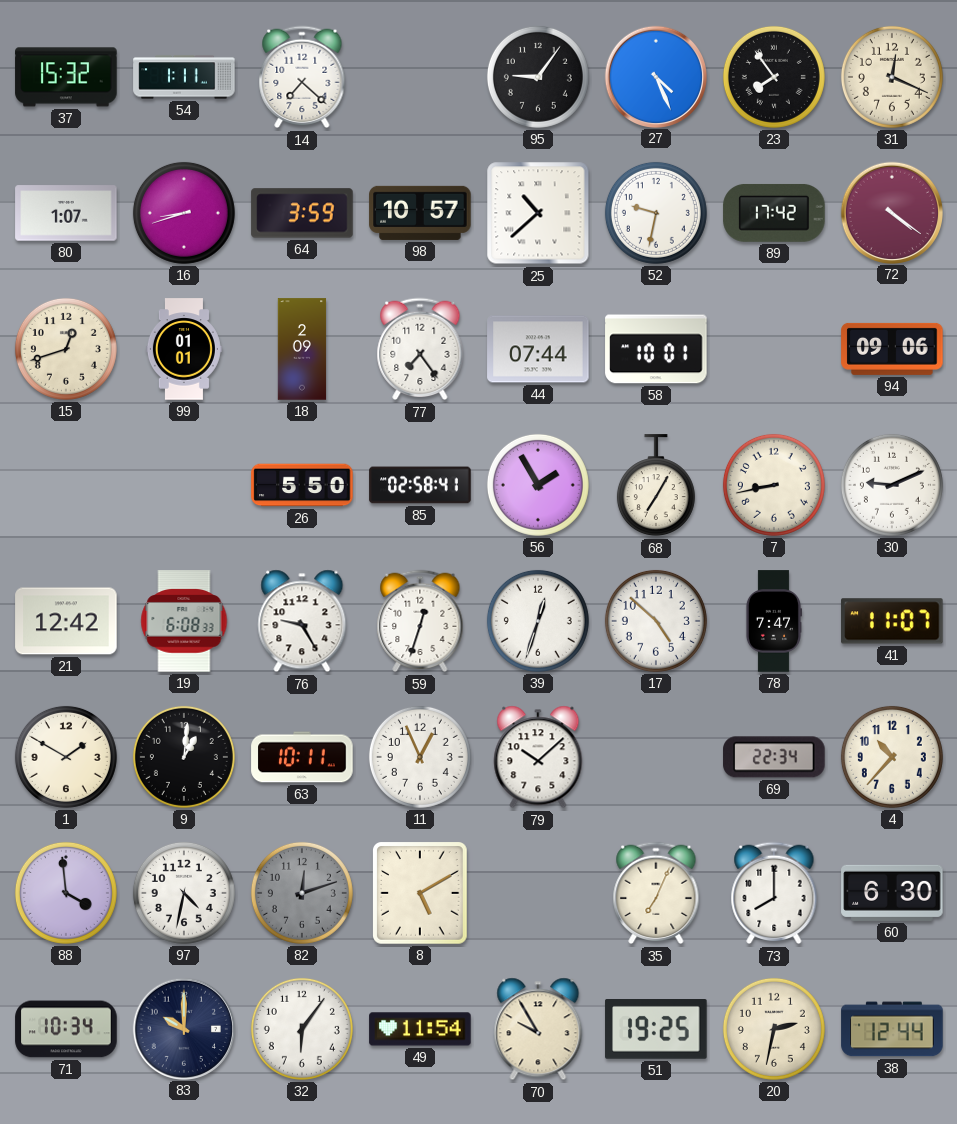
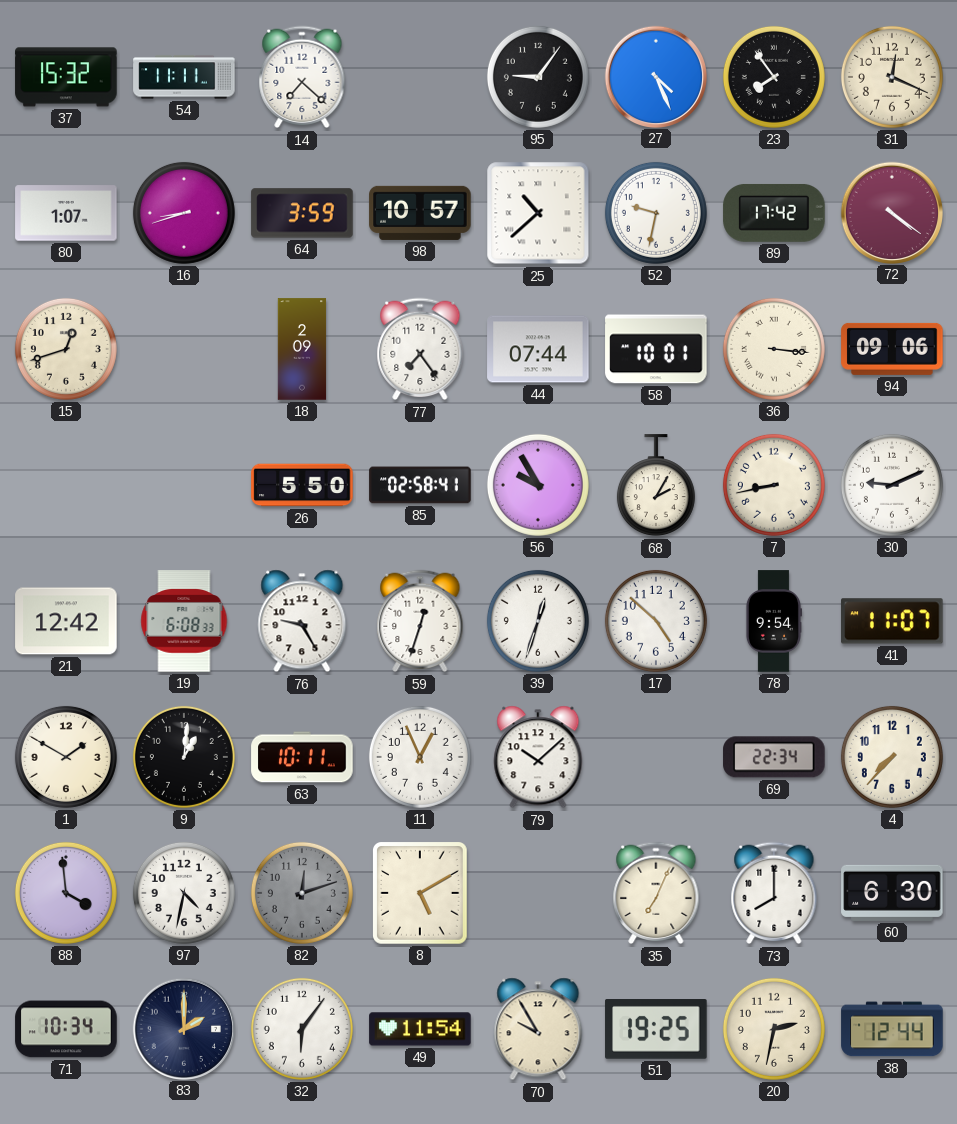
54: 1:11 -> 11:11
99: 01:01 -> none
36: none -> 3:16
56: 1:55 -> 9:55
68: 7:05 -> 2:05
78: 7:47 -> 9:54
4: 10:37 -> 7:37
83: 10:00 -> 2:00
